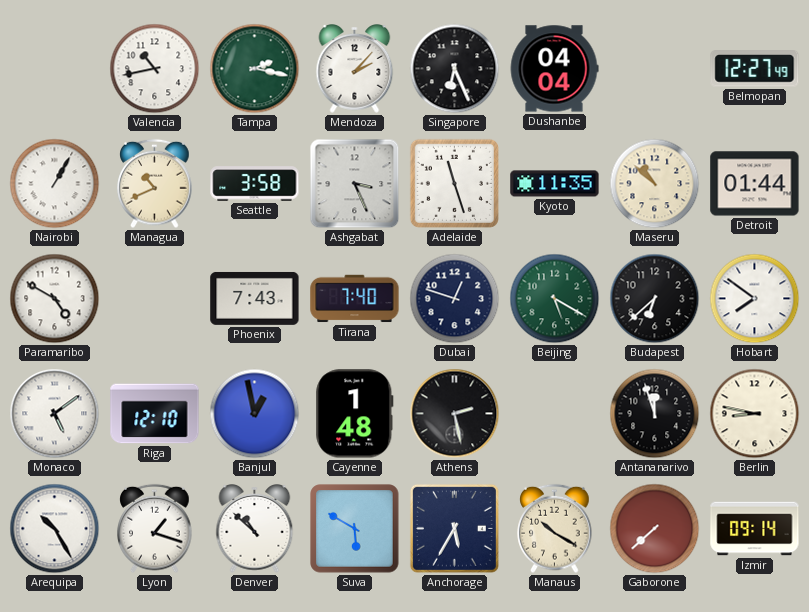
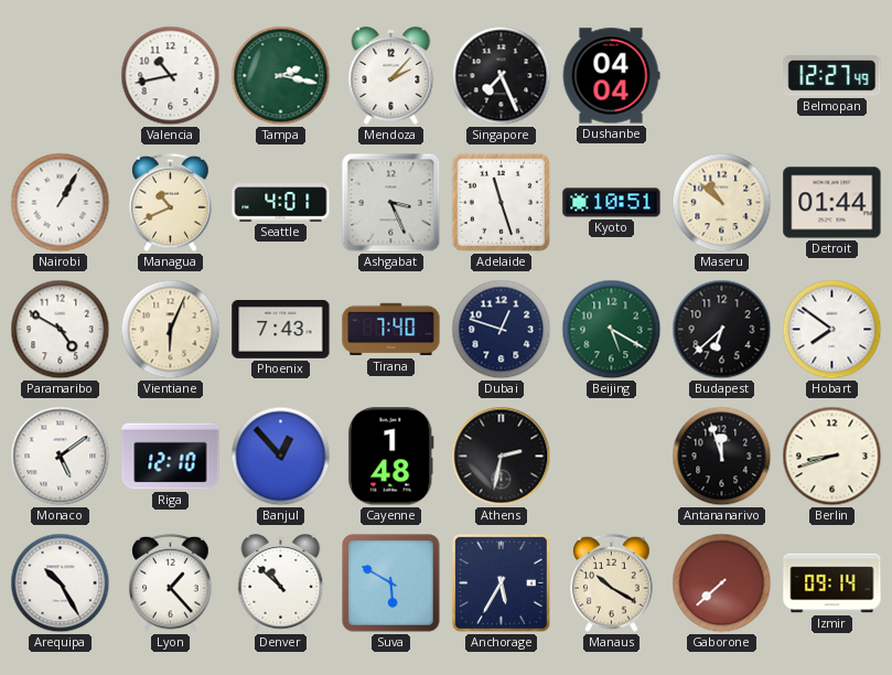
Singapore: 6:26 -> 7:26
Seattle: 3:58 -> 4:01
Kyoto: 11:35 -> 10:51
Vientiane: none -> 6:04
Banjul: 12:58 -> 12:53
Athens: 2:28 -> 2:32
Berlin: 8:47 -> 8:42
Lyon: 1:18 -> 1:23
